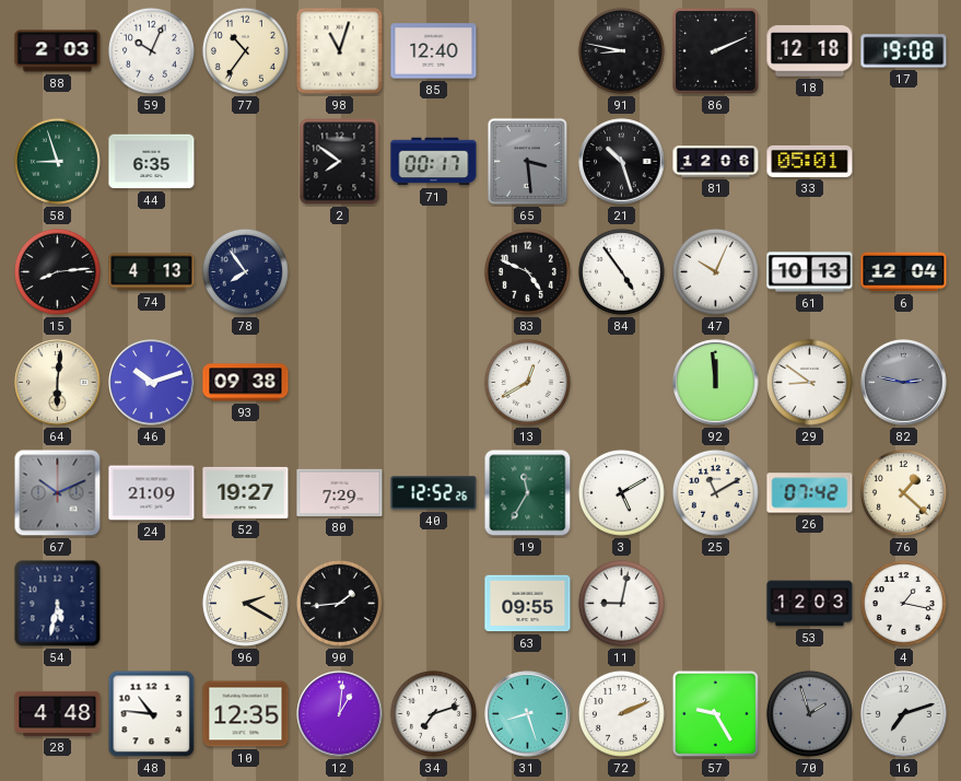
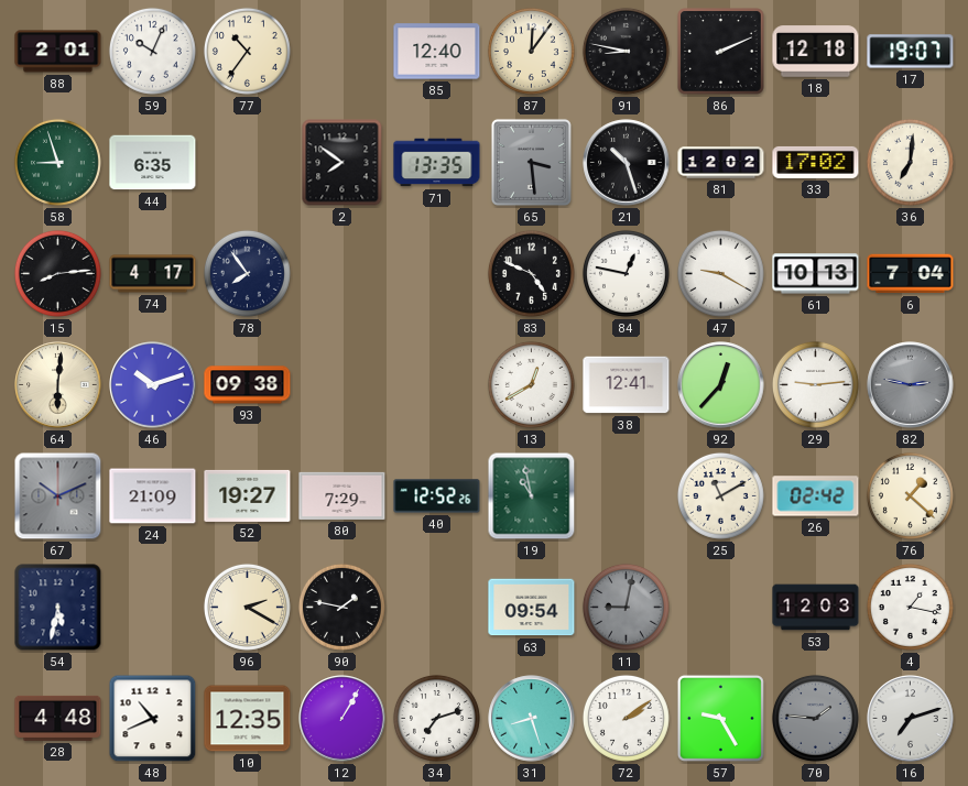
88: 2:03 -> 2:01
98: 11:03 -> none
87: none -> 12:06
17: 19:08 -> 19:07
71: 00:17 -> 13:35
81: 12:06 -> 12:02
33: 05:01 -> 17:02
36: none -> 7:01
74: 4:13 -> 4:17
84: 4:54 -> 12:47
47: 10:04 -> 9:20
6: 12:04 -> 7:04
38: none -> 12:41
92: 11:59 -> 12:37
29: 8:51 -> 9:14
19: 11:35 -> 10:58
3: 5:10 -> none
26: 07:42 -> 02:42
90: 1:44 -> 1:47
63: 09:55 -> 09:54
11 dial: white -> grey
48: 10:46 -> 10:41
12: 1:01 -> 1:05
72: 2:11 -> 2:09
70: 1:57 -> 1:46
